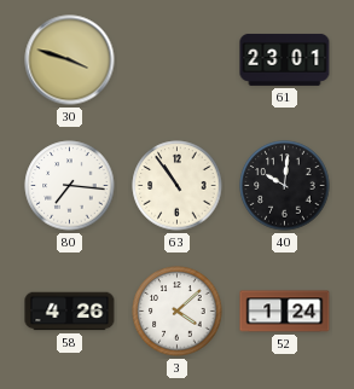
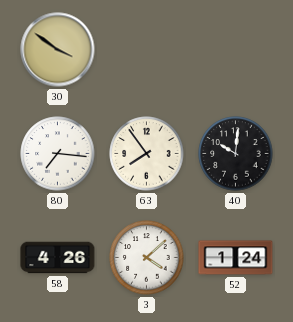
30: 3:48 -> 3:51
61: 23:01 -> none
63: 10:54 -> 7:54
